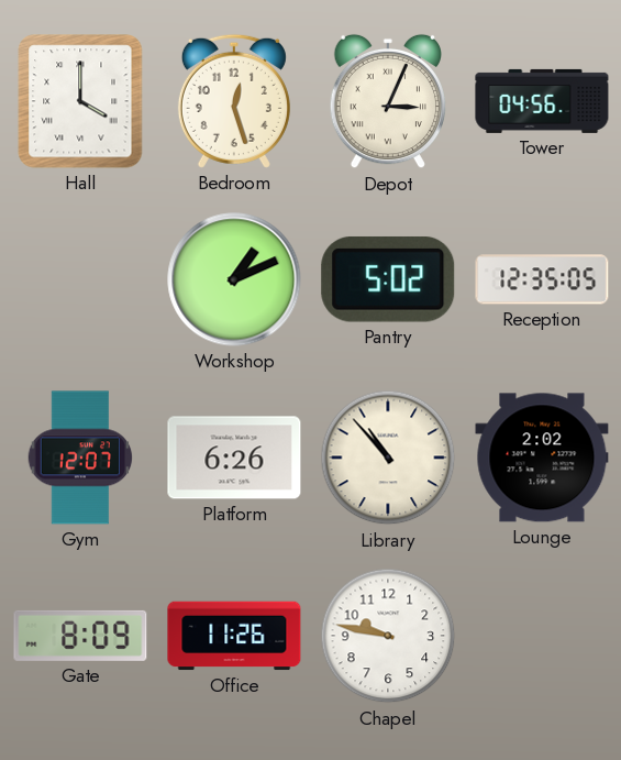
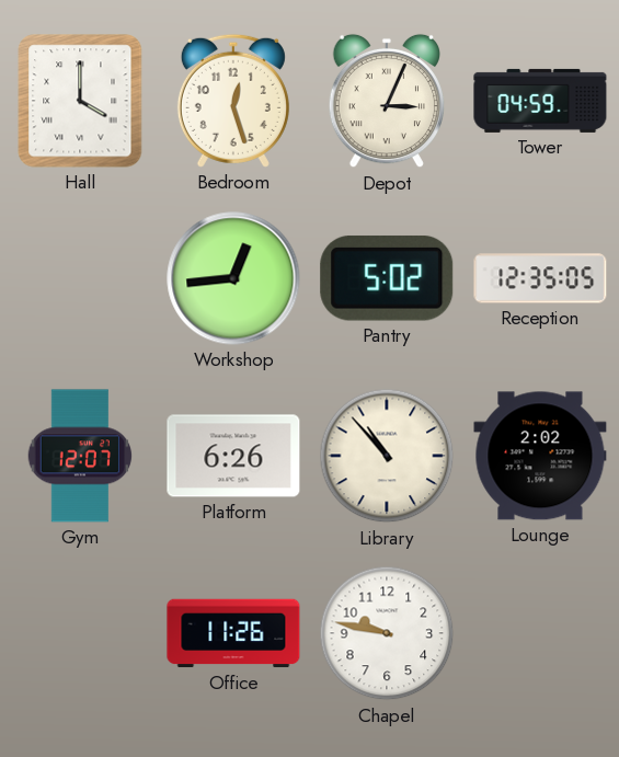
Tower: 04:56 -> 04:59
Workshop: 1:11 -> 12:44
Gate: 8:09 -> none
